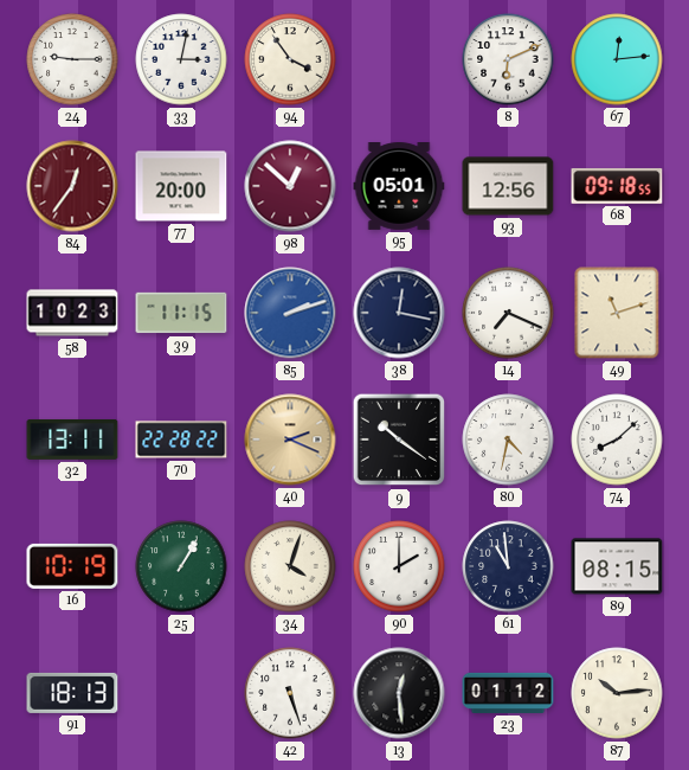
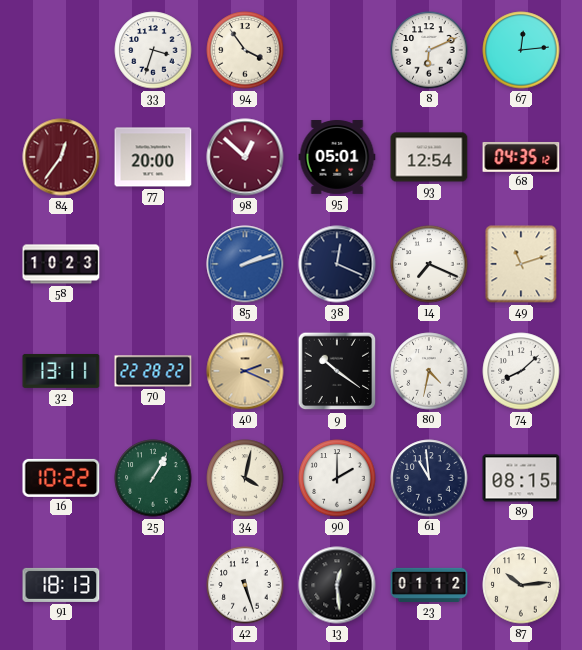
24: 9:15 -> none
33: 3:02 -> 3:33
93: 12:56 -> 12:54
68: 09:18 -> 04:35
39: 11:15 -> none
38: 12:17 -> 12:19
16: 10:19 -> 10:22
34: 4:03 -> 4:02
